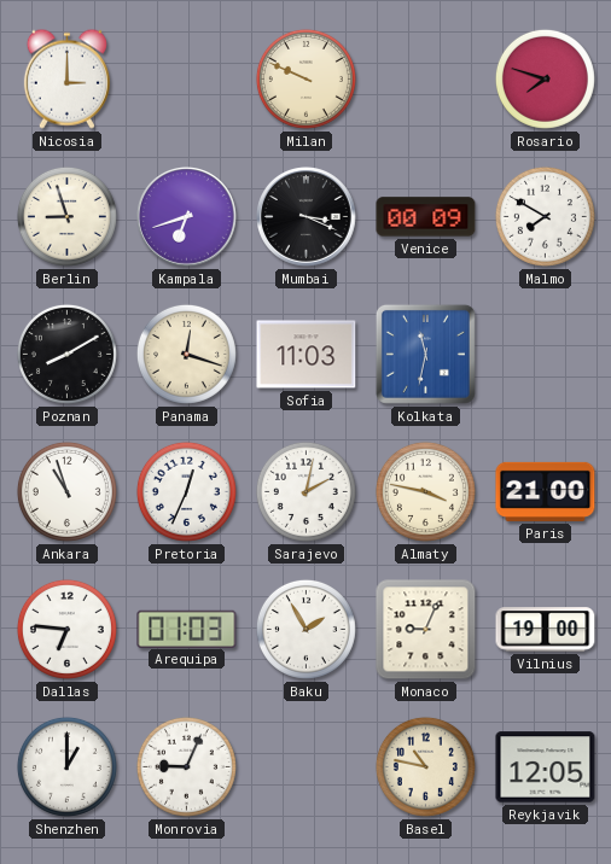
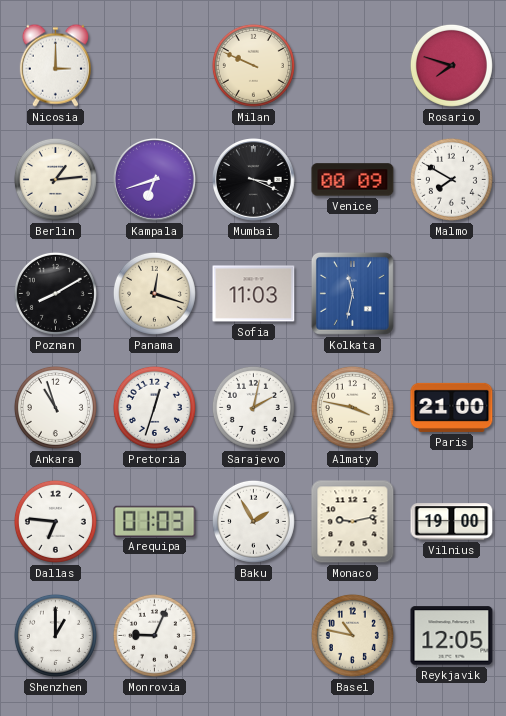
Berlin: 8:57 -> 1:14
Pretoria: 12:34 -> 12:33
Monaco: 9:04 -> 9:13
